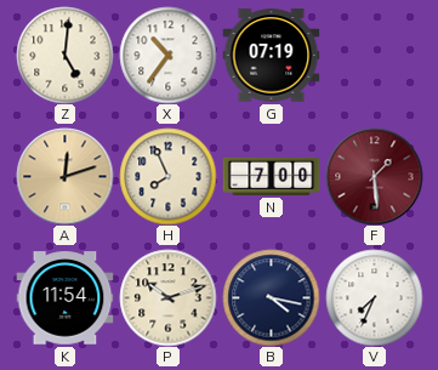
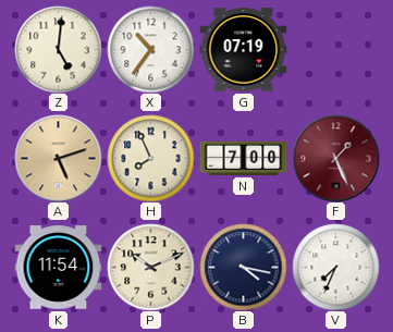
A: 12:12 -> 5:12
F: 1:29 -> 1:26
P: 10:12 -> 10:11
